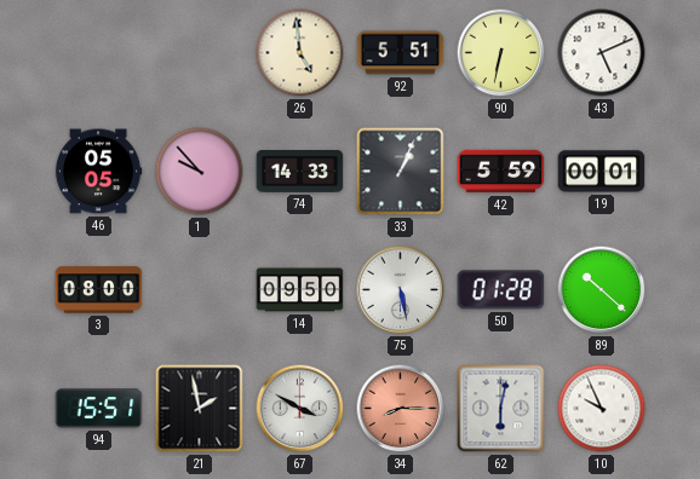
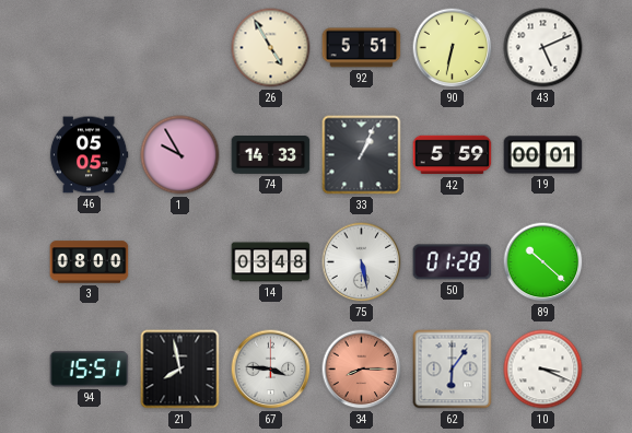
26: 4:59 -> 4:55
1: 9:53 -> 9:55
14: 09:50 -> 03:48
21: 1:58 -> 7:58
67: 3:50 -> 3:46
62: 6:02 -> 6:06
10: 9:56 -> 3:19
